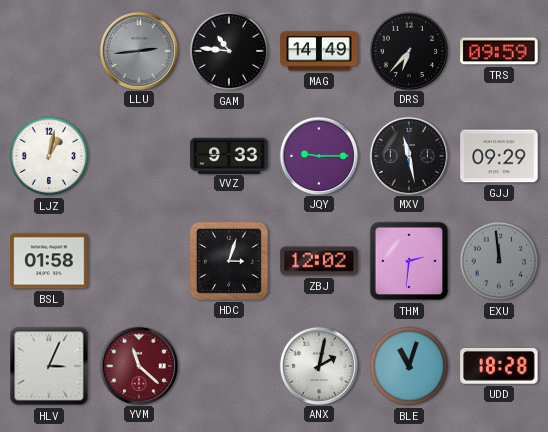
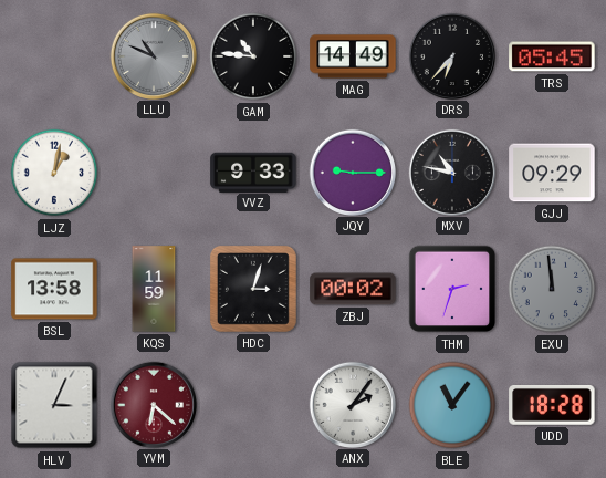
LLU: 2:44 -> 10:49
TRS: 09:59 -> 05:45
MXV: 11:28 -> 10:47
BSL: 01:58 -> 13:58
KQS: none -> 11:59
ZBJ: 12:02 -> 00:02
THM: 2:31 -> 2:33
YVM: 11:22 -> 6:22
ANX: 2:02 -> 2:06
BLE: 11:03 -> 11:06
